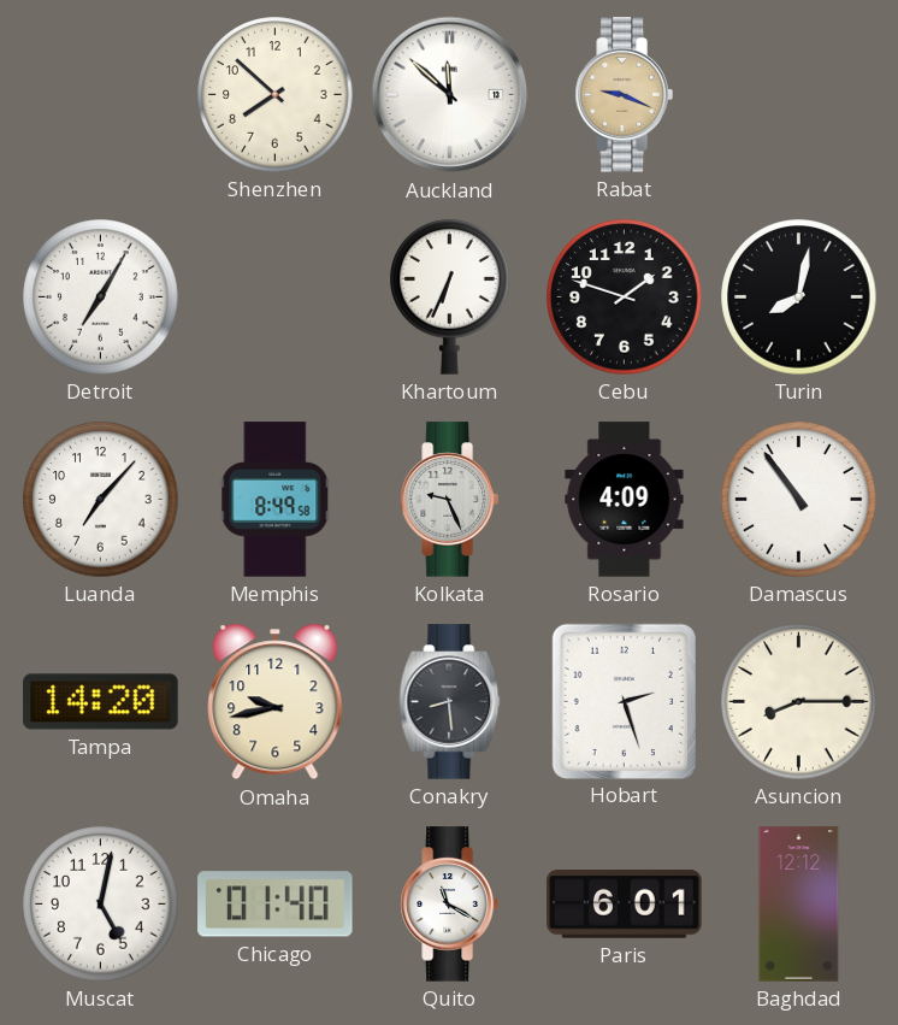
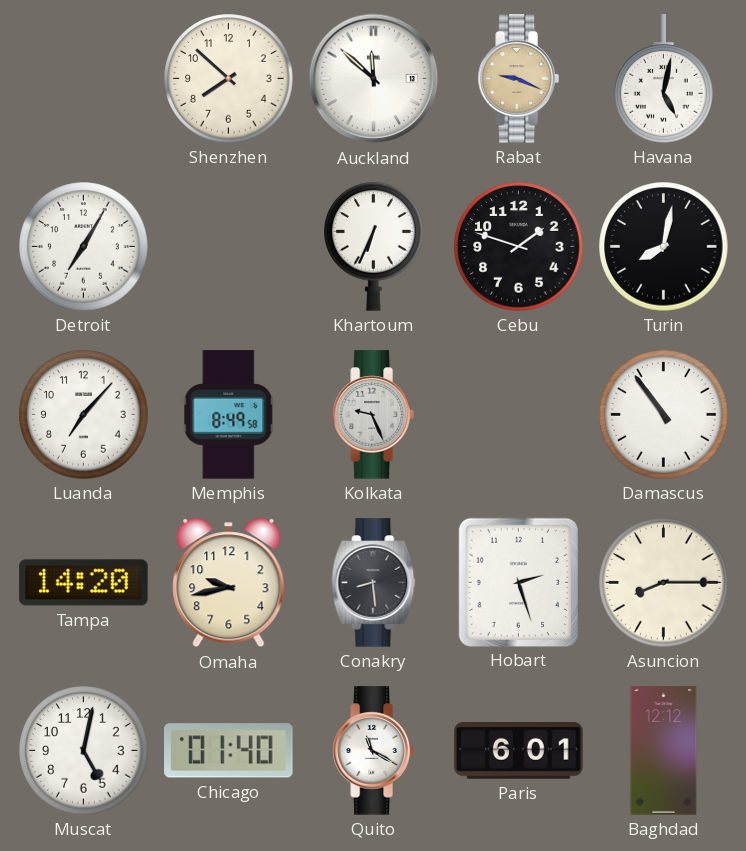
Havana: none -> 5:02
Rosario: 4:09 -> none
